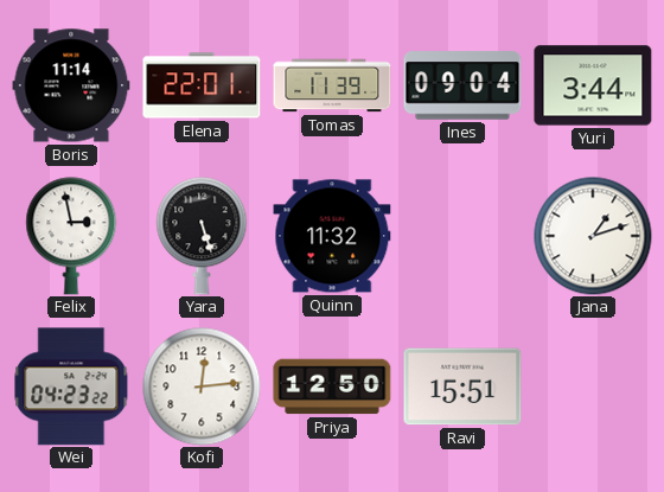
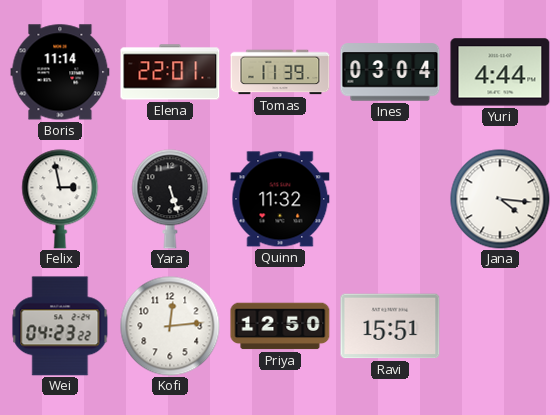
Ines: 09:04 -> 03:04
Yuri: 3:44 -> 4:44
Jana: 1:12 -> 4:16
